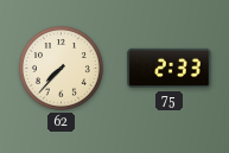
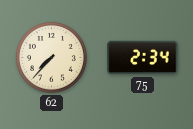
75: 2:33 -> 2:34
